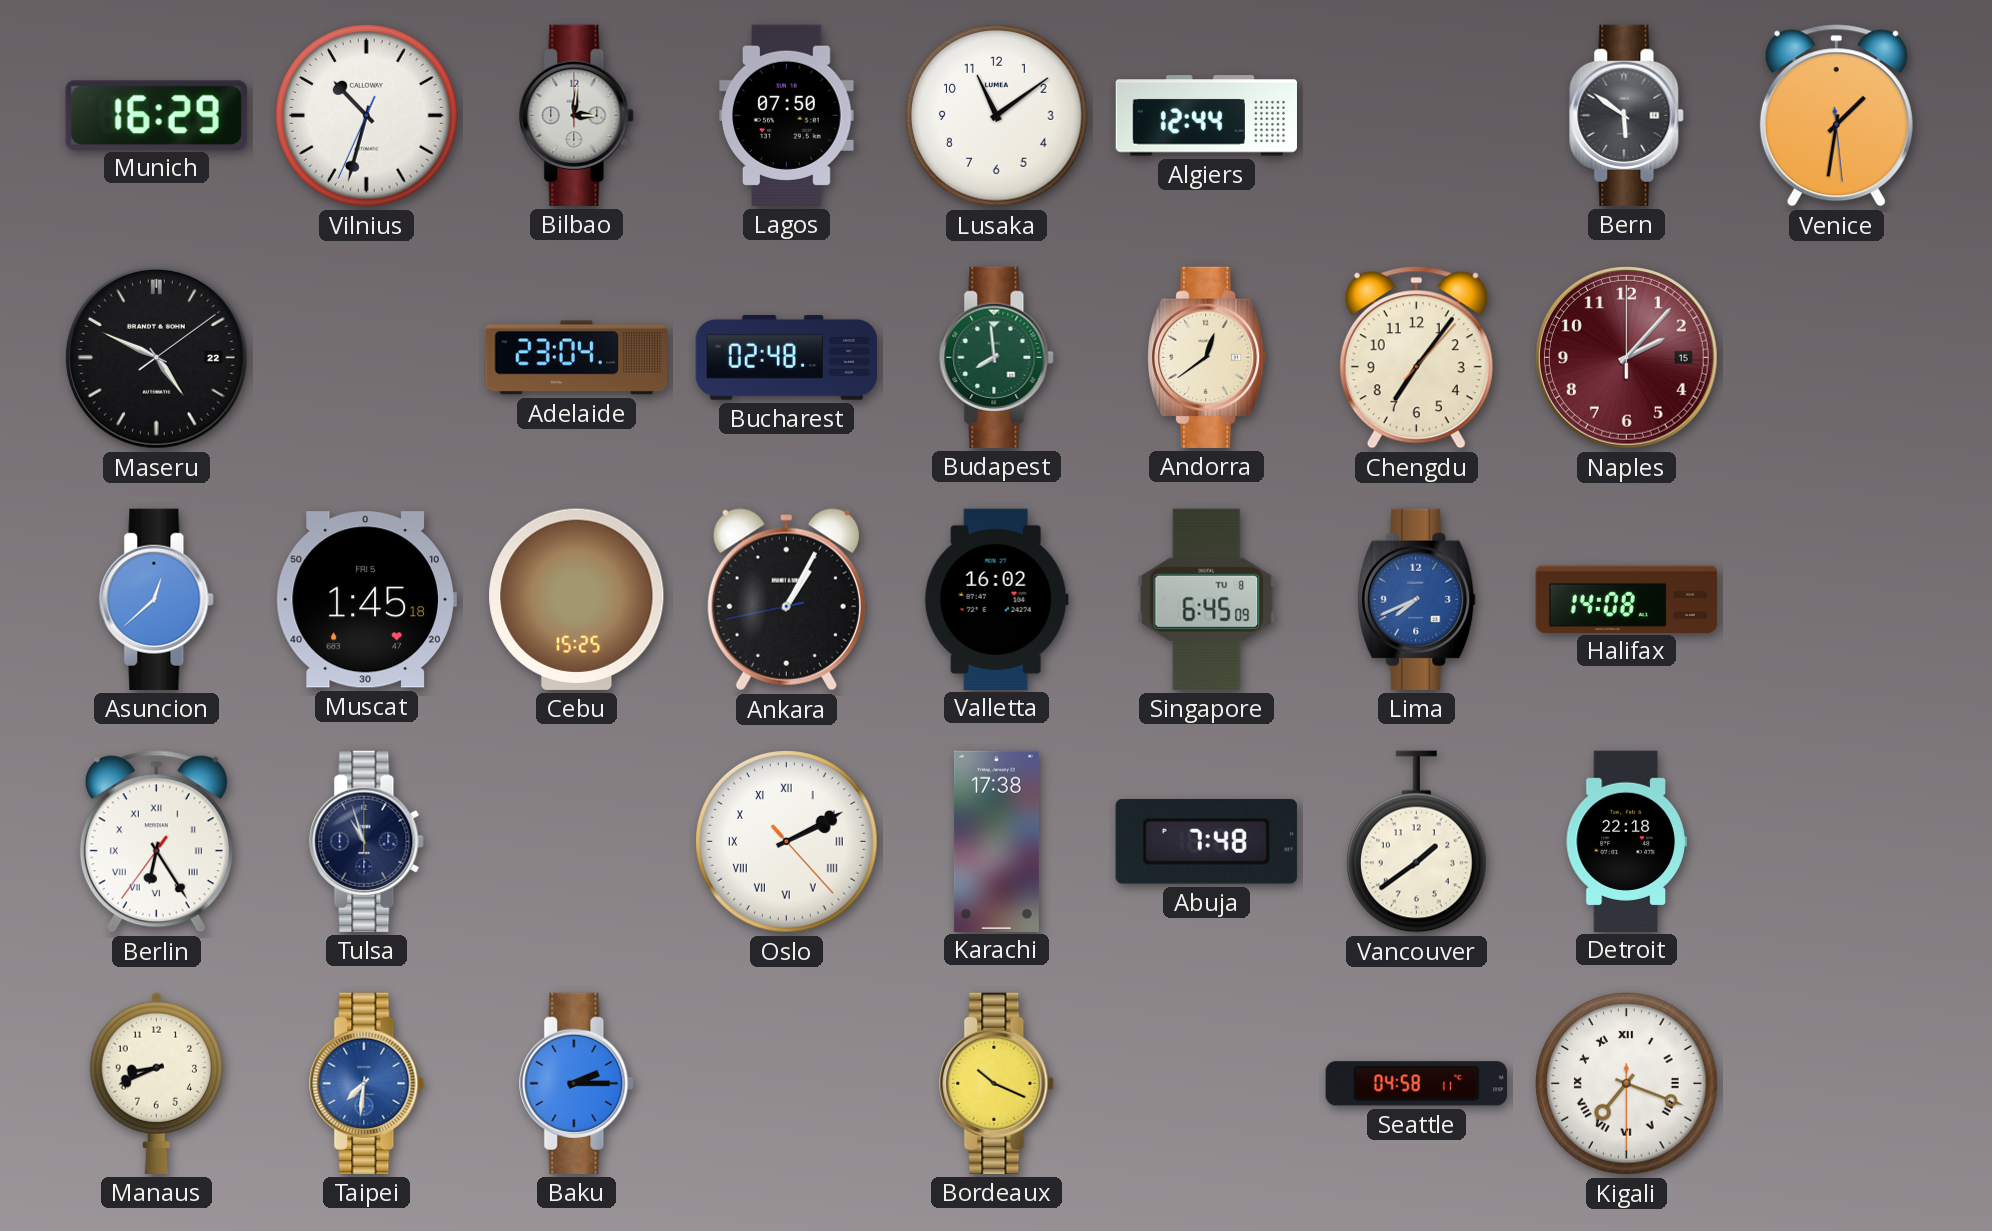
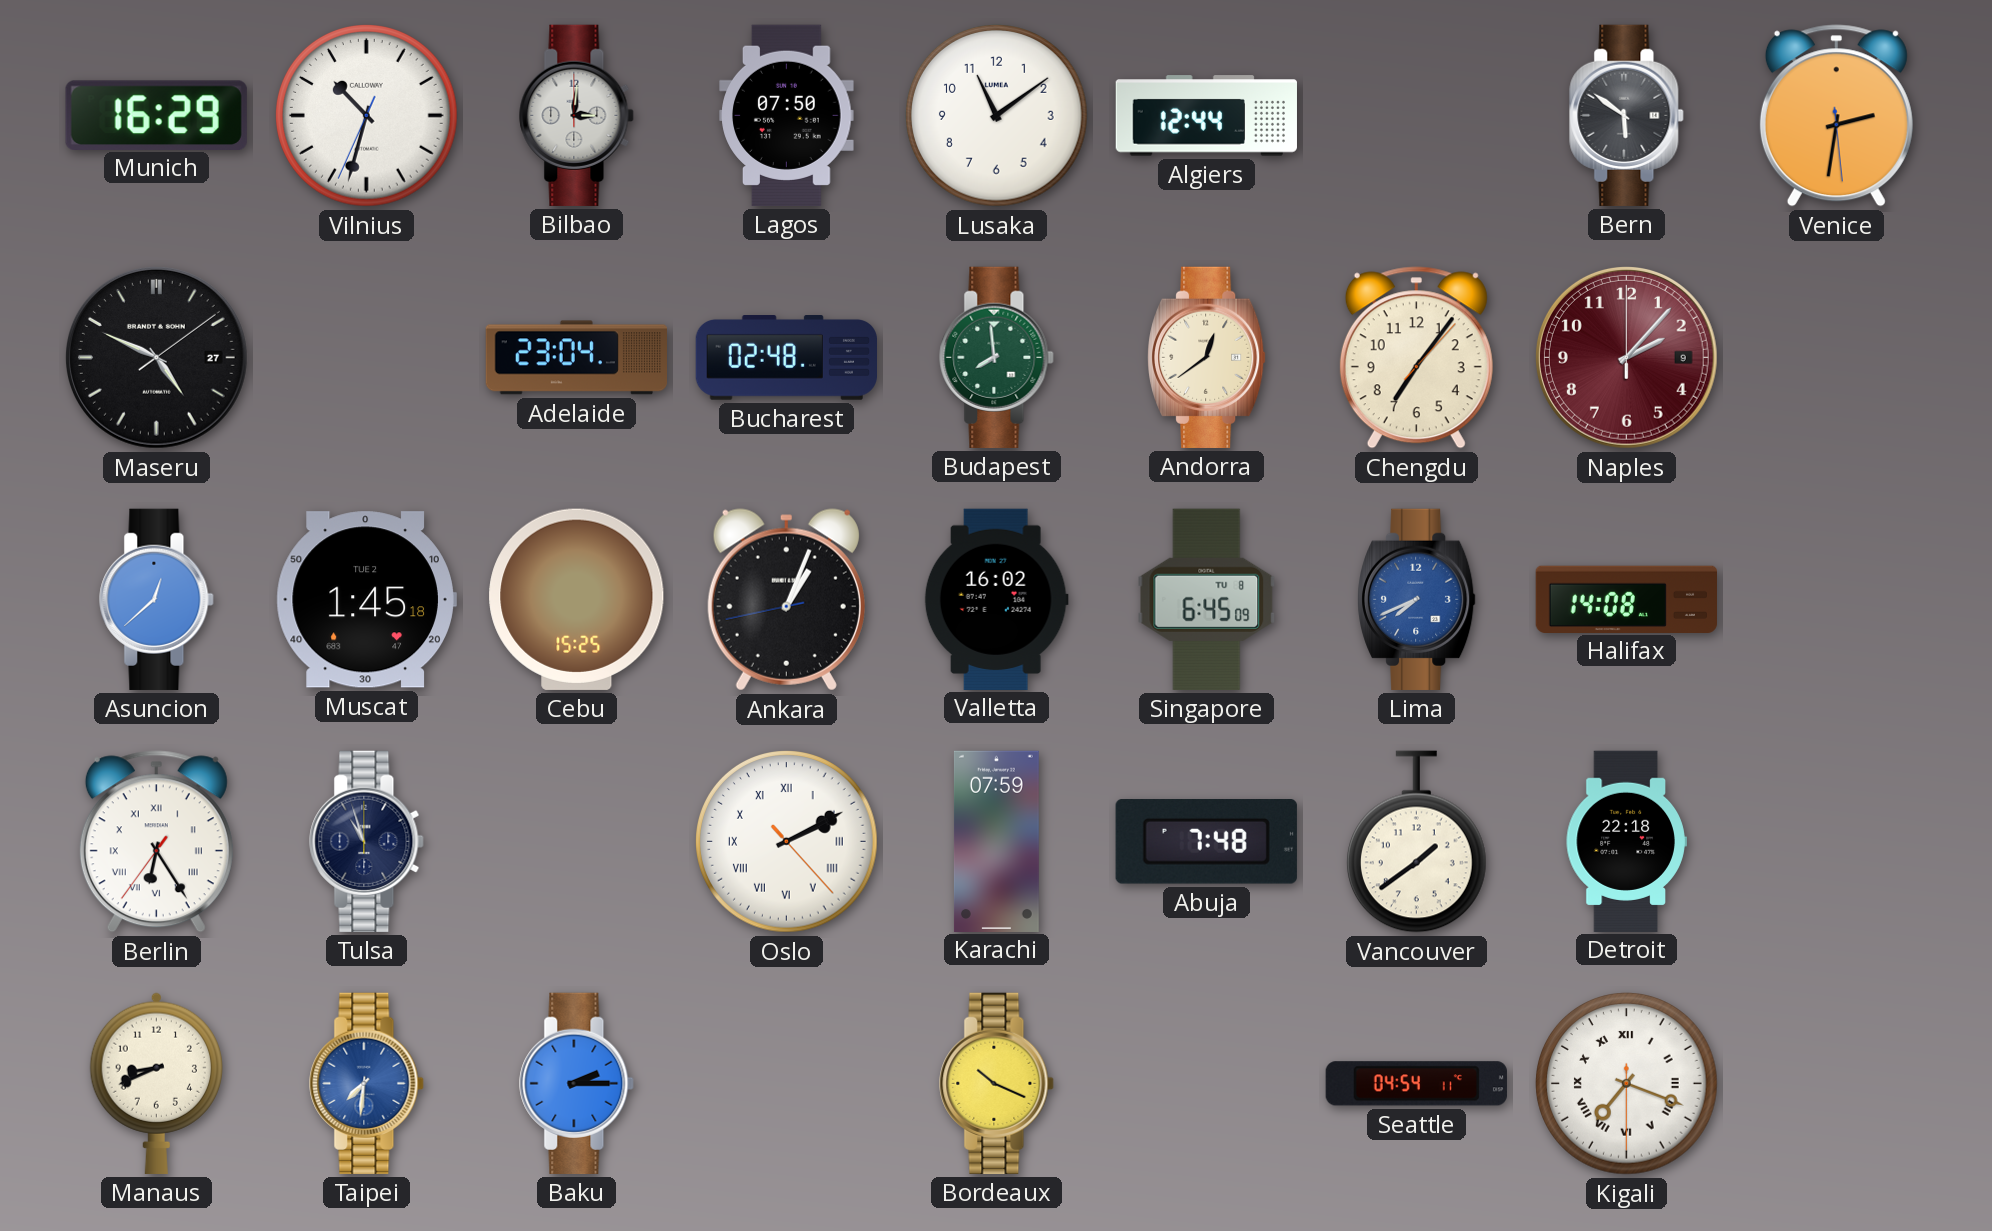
Venice: 1:31 -> 2:31
Maseru date: 22 -> 27
Naples date: 15 -> 9
Muscat date: FRI 5 -> TUE 2
Ankara: 1:04 -> 1:03
Karachi: 17:38 -> 07:59
Seattle: 04:58 -> 04:54
